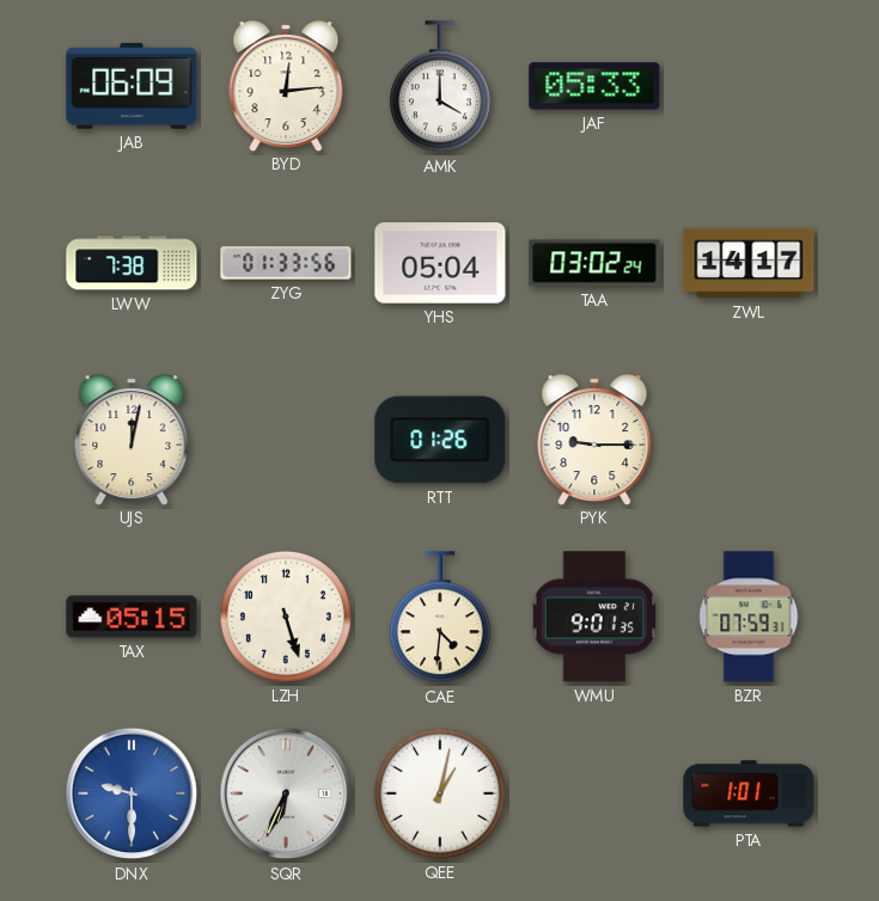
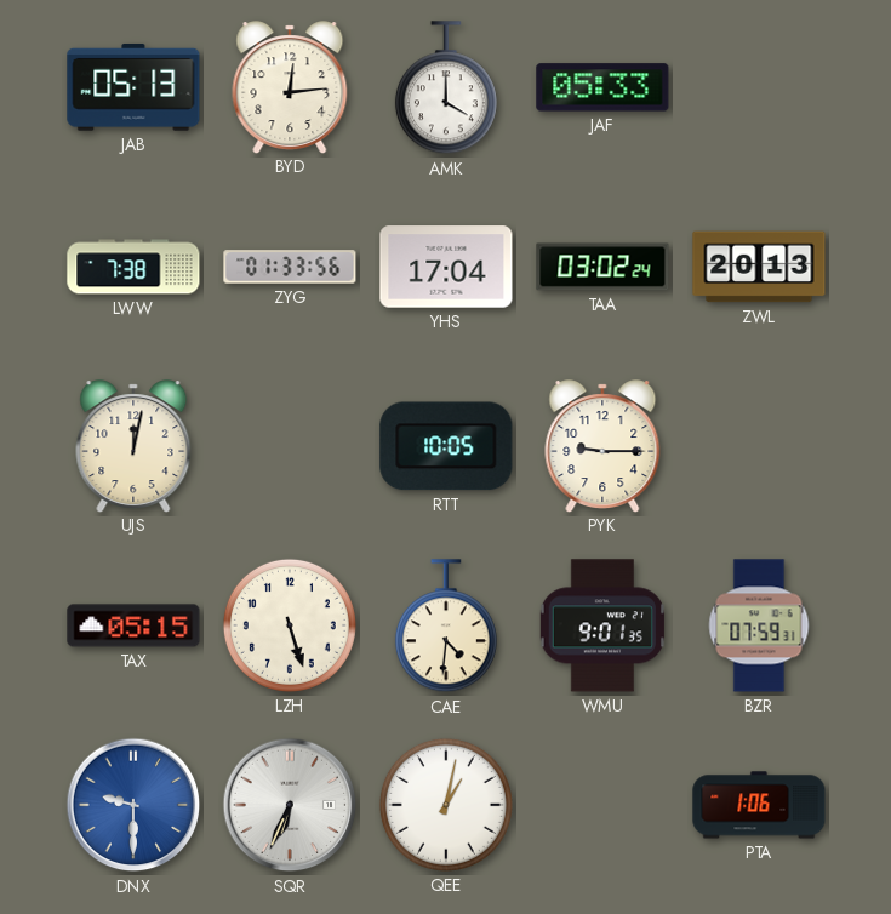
JAB: 06:09 -> 05:13
YHS: 05:04 -> 17:04
ZWL: 14:17 -> 20:13
RTT: 01:26 -> 10:05
PTA: 1:01 -> 1:06
